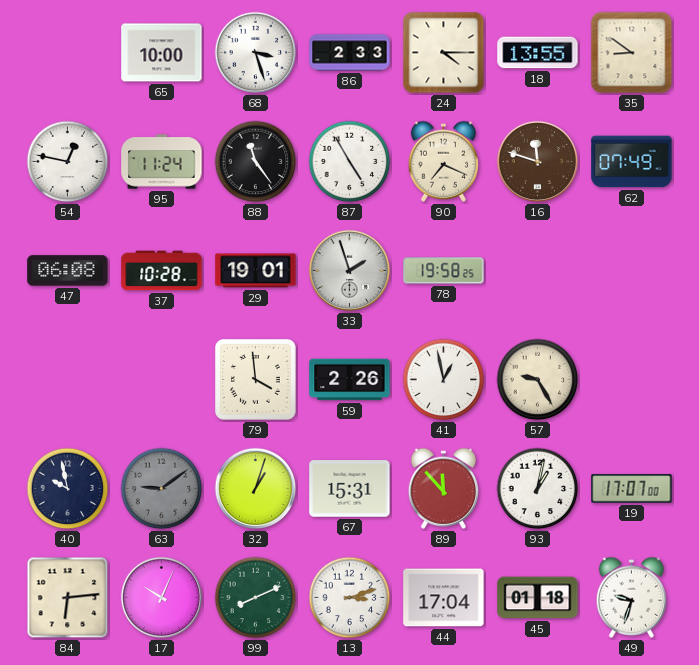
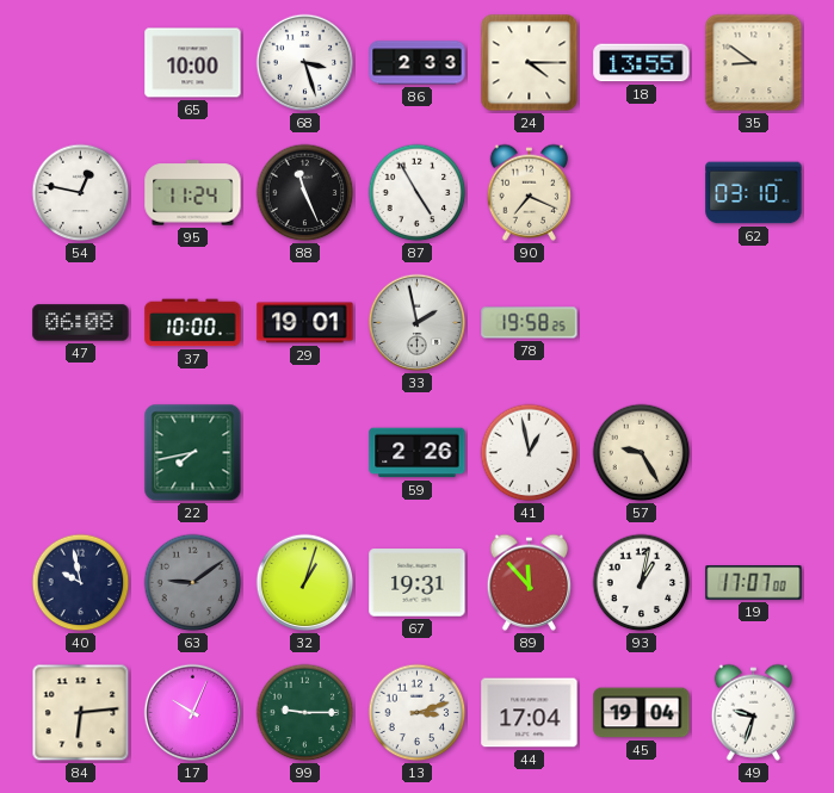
88: 11:24 -> 11:26
16: 11:48 -> none
62: 07:49 -> 03:10
37: 10:28 -> 10:00
33: 1:57 -> 1:58
22: none -> 7:43
79: 3:59 -> none
67: 15:31 -> 19:31
99: 8:11 -> 9:15
45: 01:18 -> 19:04
